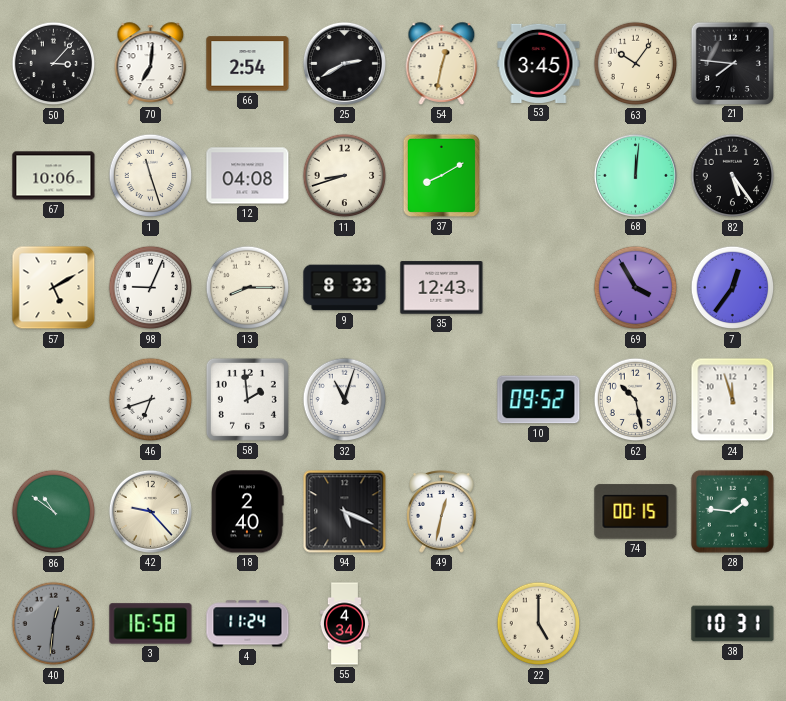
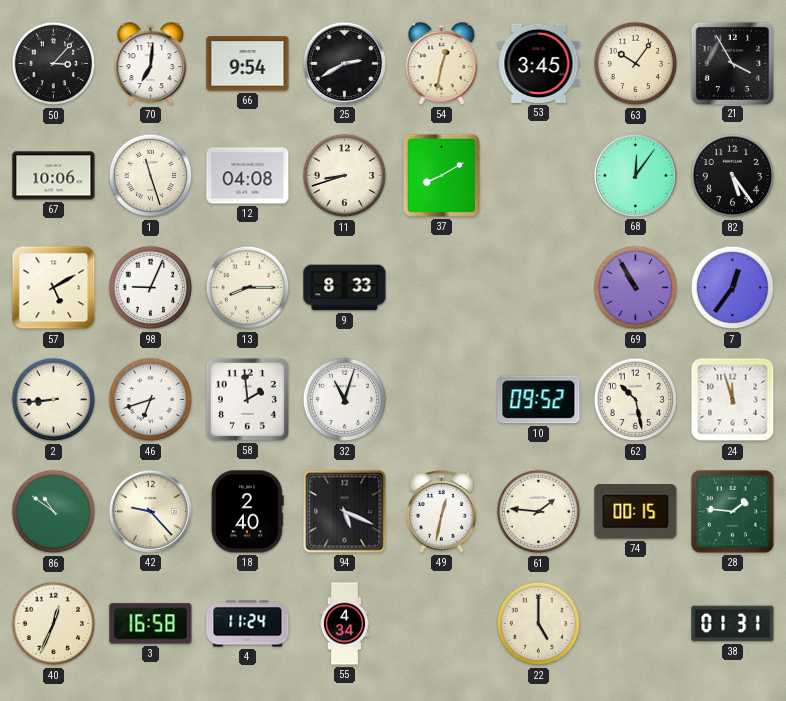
66: 2:54 -> 9:54
21: 7:46 -> 3:55
68: 12:01 -> 12:06
35: 12:43 -> none
69: 3:55 -> 10:55
2: none -> 8:44
61: none -> 1:46
40: 12:31 -> 12:34
40 dial: grey -> cream
38: 10:31 -> 01:31
